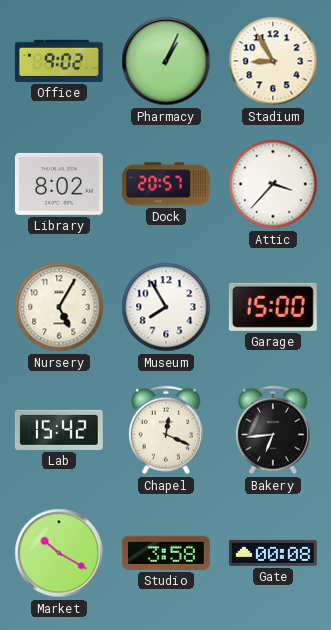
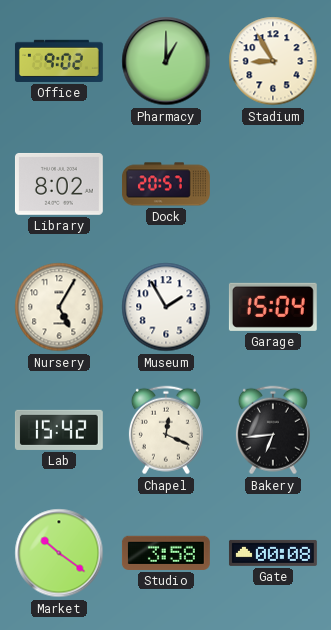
Pharmacy: 1:04 -> 1:00
Attic: 3:37 -> none
Museum: 7:55 -> 1:55
Garage: 15:00 -> 15:04
Market: 10:20 -> 10:21
